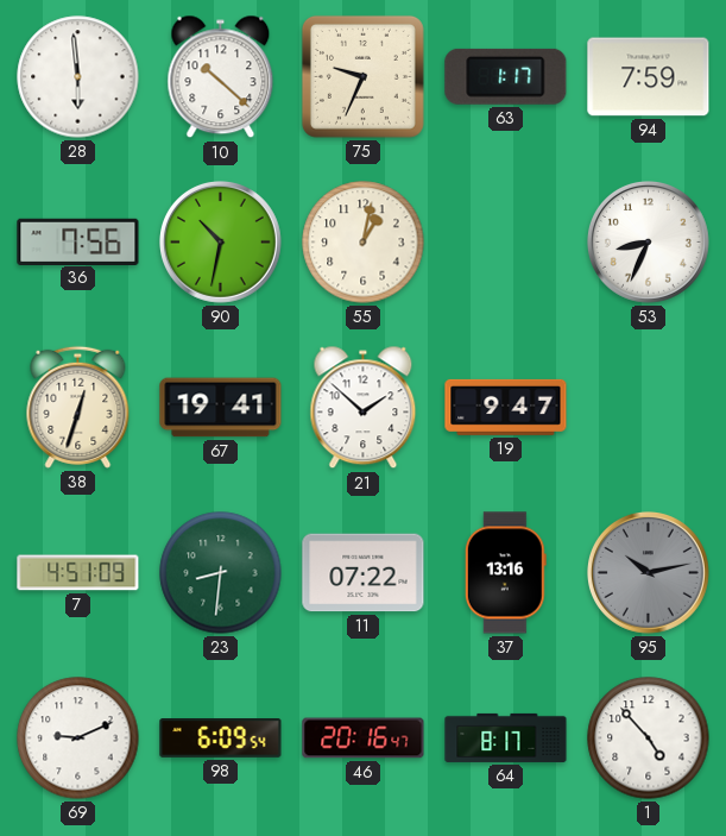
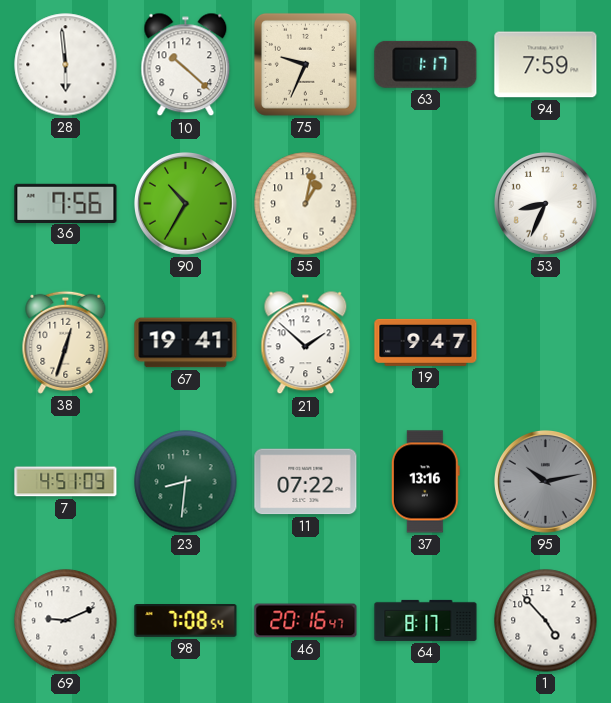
90: 10:32 -> 10:35
98: 6:09 -> 7:08
